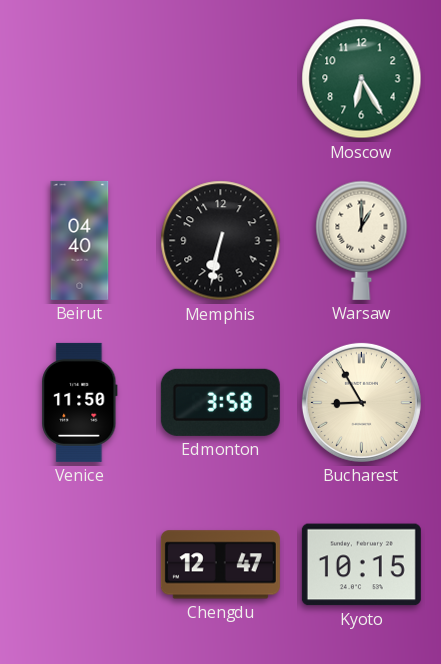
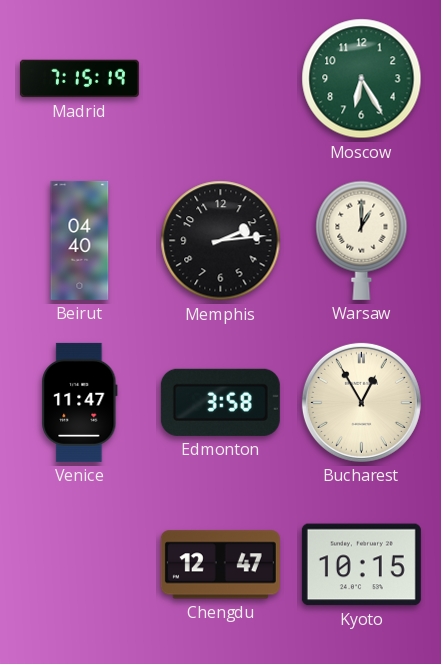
Madrid: none -> 7:15
Memphis: 6:32 -> 2:14
Venice: 11:50 -> 11:47
Bucharest: 8:55 -> 12:55
